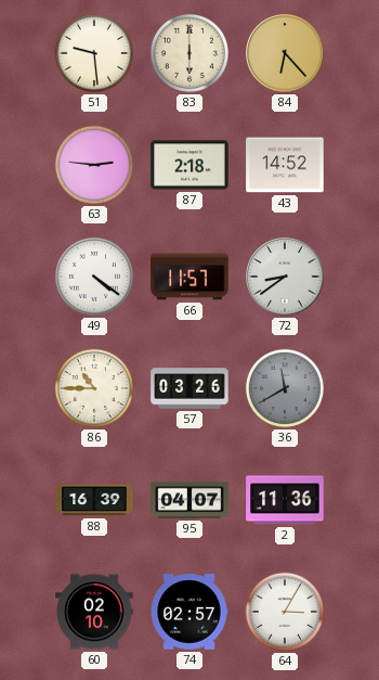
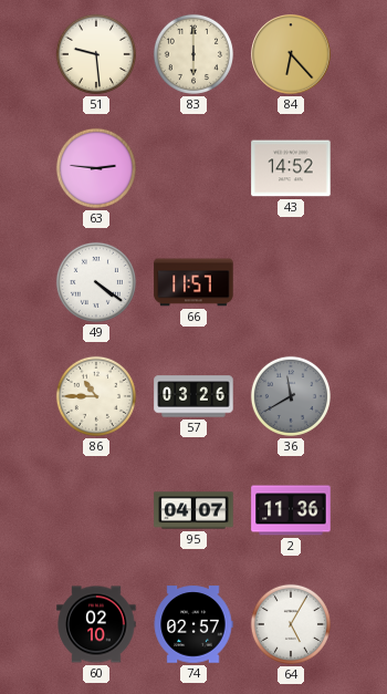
87: 2:18 -> none
72: 8:39 -> none
88: 16:39 -> none
64: 3:05 -> 5:05
